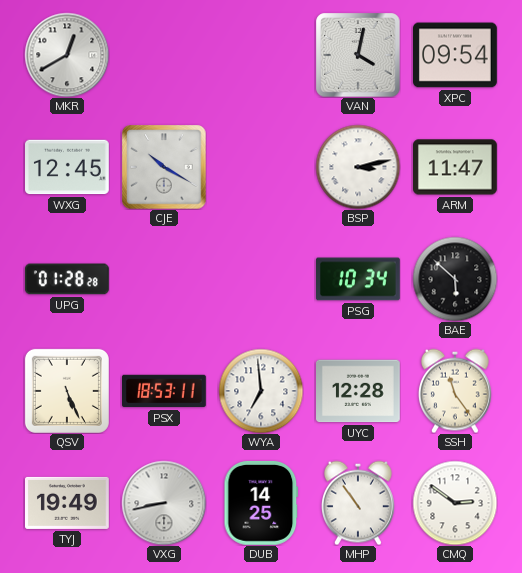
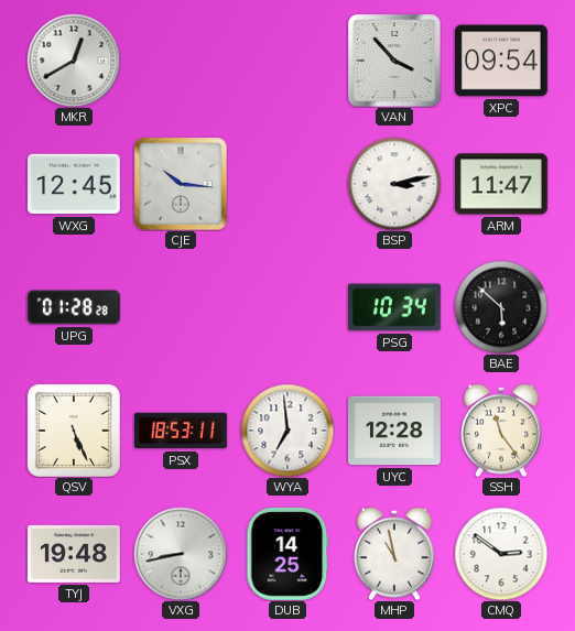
VAN: 4:02 -> 3:53
CJE: 10:20 -> 10:16
TYJ: 19:49 -> 19:48
MHP: 10:54 -> 10:58
